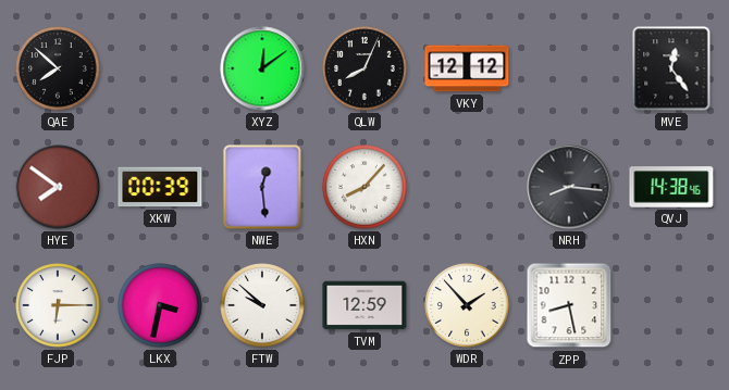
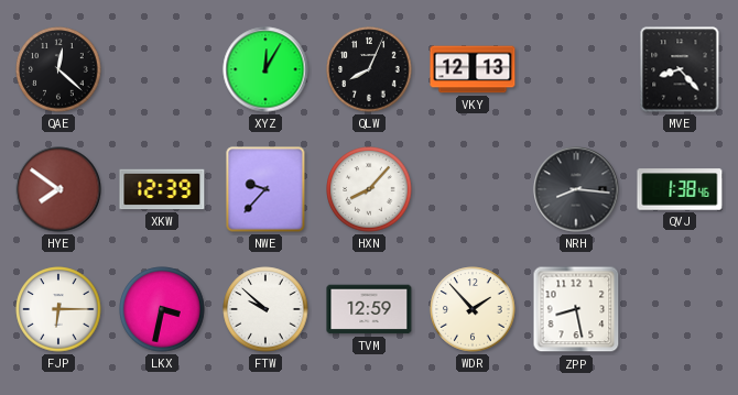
QAE: 7:52 -> 12:22
XYZ: 12:09 -> 12:05
VKY: 12:12 -> 12:13
MVE: 12:24 -> 8:23
XKW: 00:39 -> 12:39
NWE: 12:29 -> 9:37
QVJ: 14:38 -> 1:38
